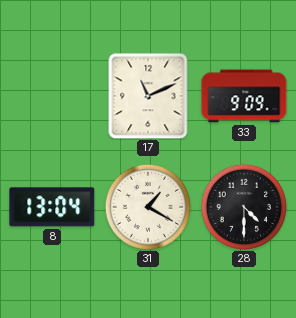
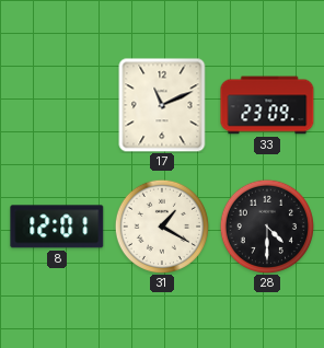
33: 9:09 -> 23:09
8: 13:04 -> 12:01
